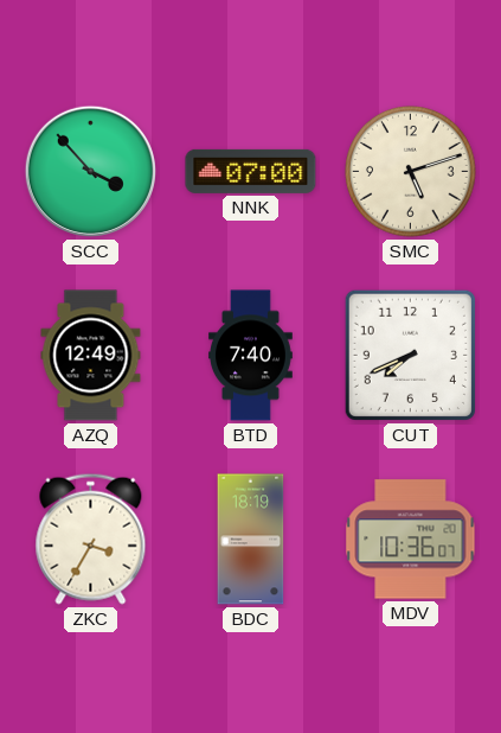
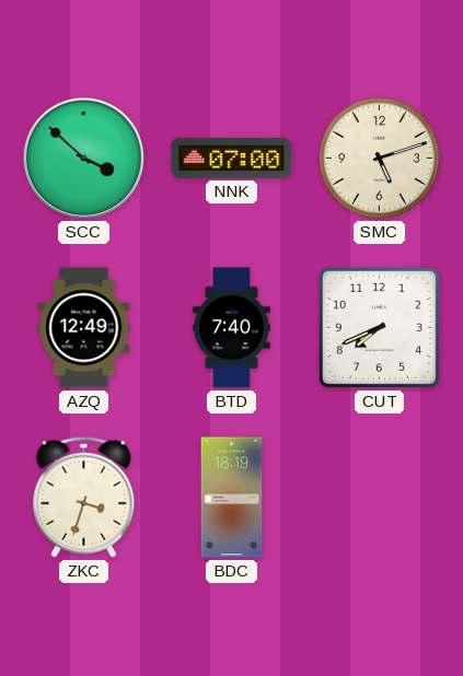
SCC: 3:53 -> 3:52
ZKC: 3:35 -> 3:33
MDV: 10:36 -> none
